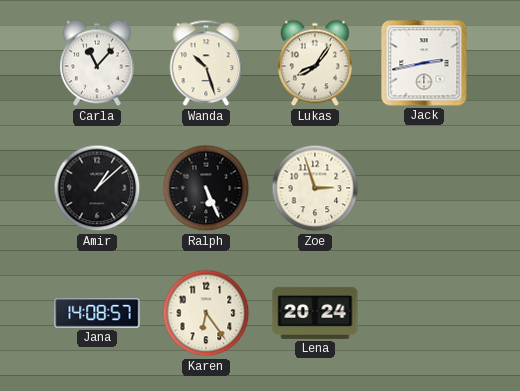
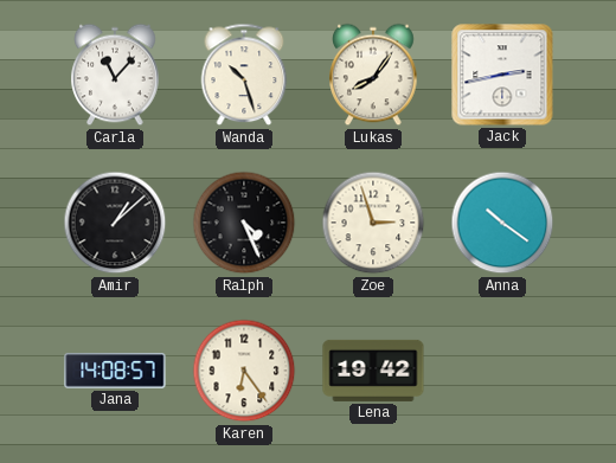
Ralph: 5:26 -> 4:26
Anna: none -> 10:21
Lena: 20:24 -> 19:42
